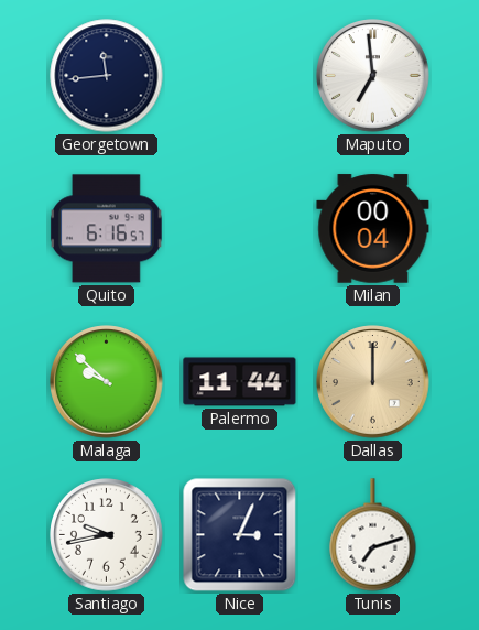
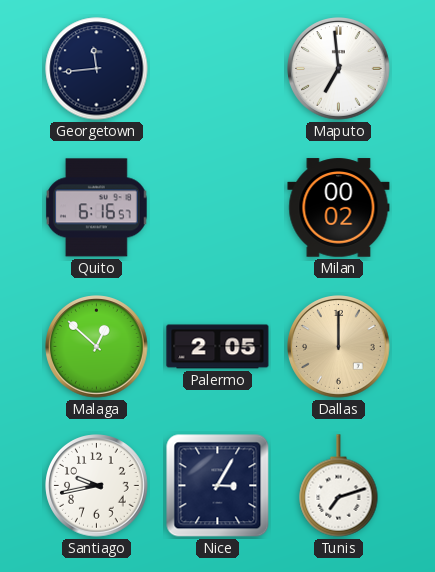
Milan: 00:04 -> 00:02
Malaga: 9:52 -> 12:52
Palermo: 11:44 -> 2:05
Nice: 3:04 -> 3:05
